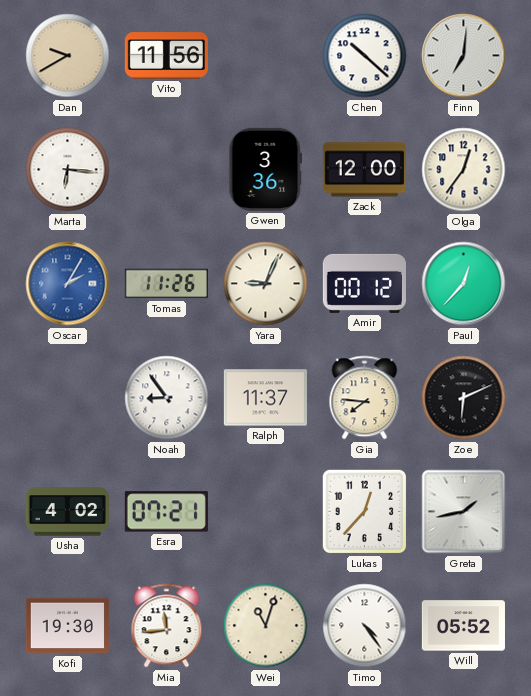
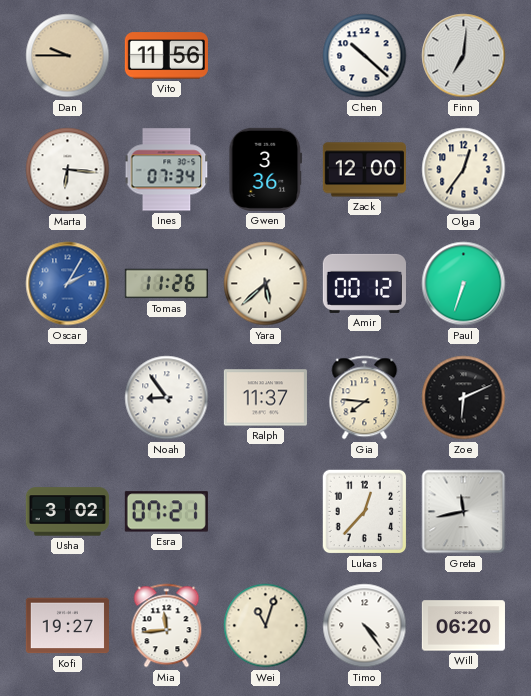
Dan: 9:40 -> 9:45
Ines: none -> 07:34
Yara: 9:04 -> 5:38
Paul: 12:37 -> 6:33
Usha: 4:02 -> 3:02
Greta: 1:43 -> 11:43
Kofi: 19:30 -> 19:27
Will: 05:52 -> 06:20
